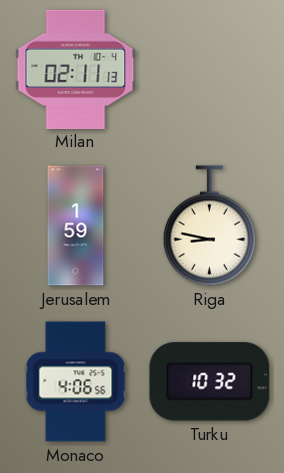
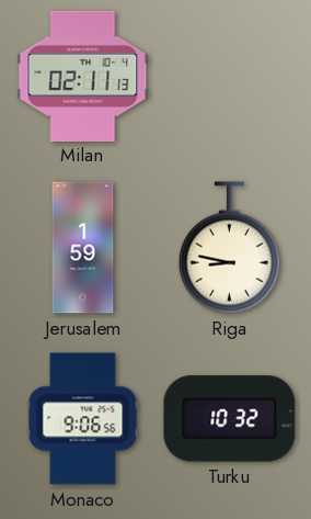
Monaco: 4:06 -> 9:06
